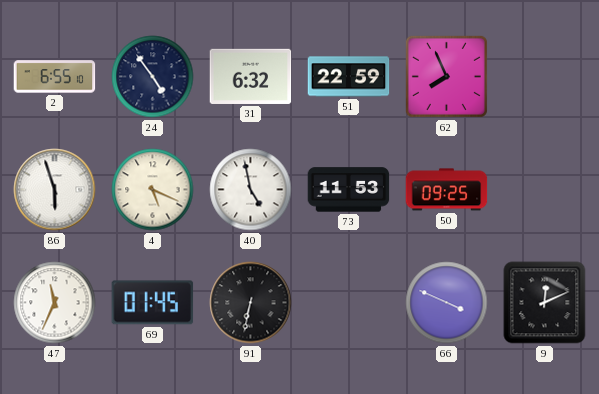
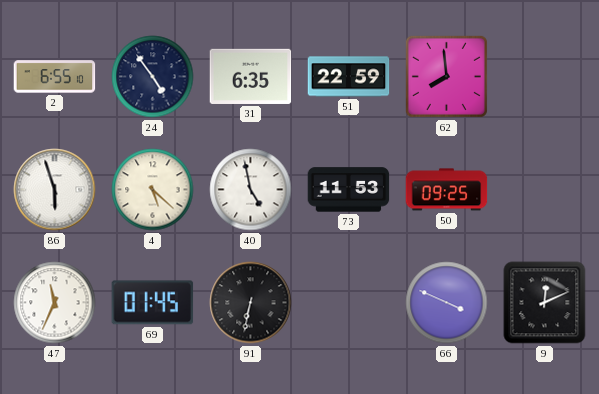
31: 6:32 -> 6:35
62: 7:56 -> 7:59
4: 5:19 -> 5:22
